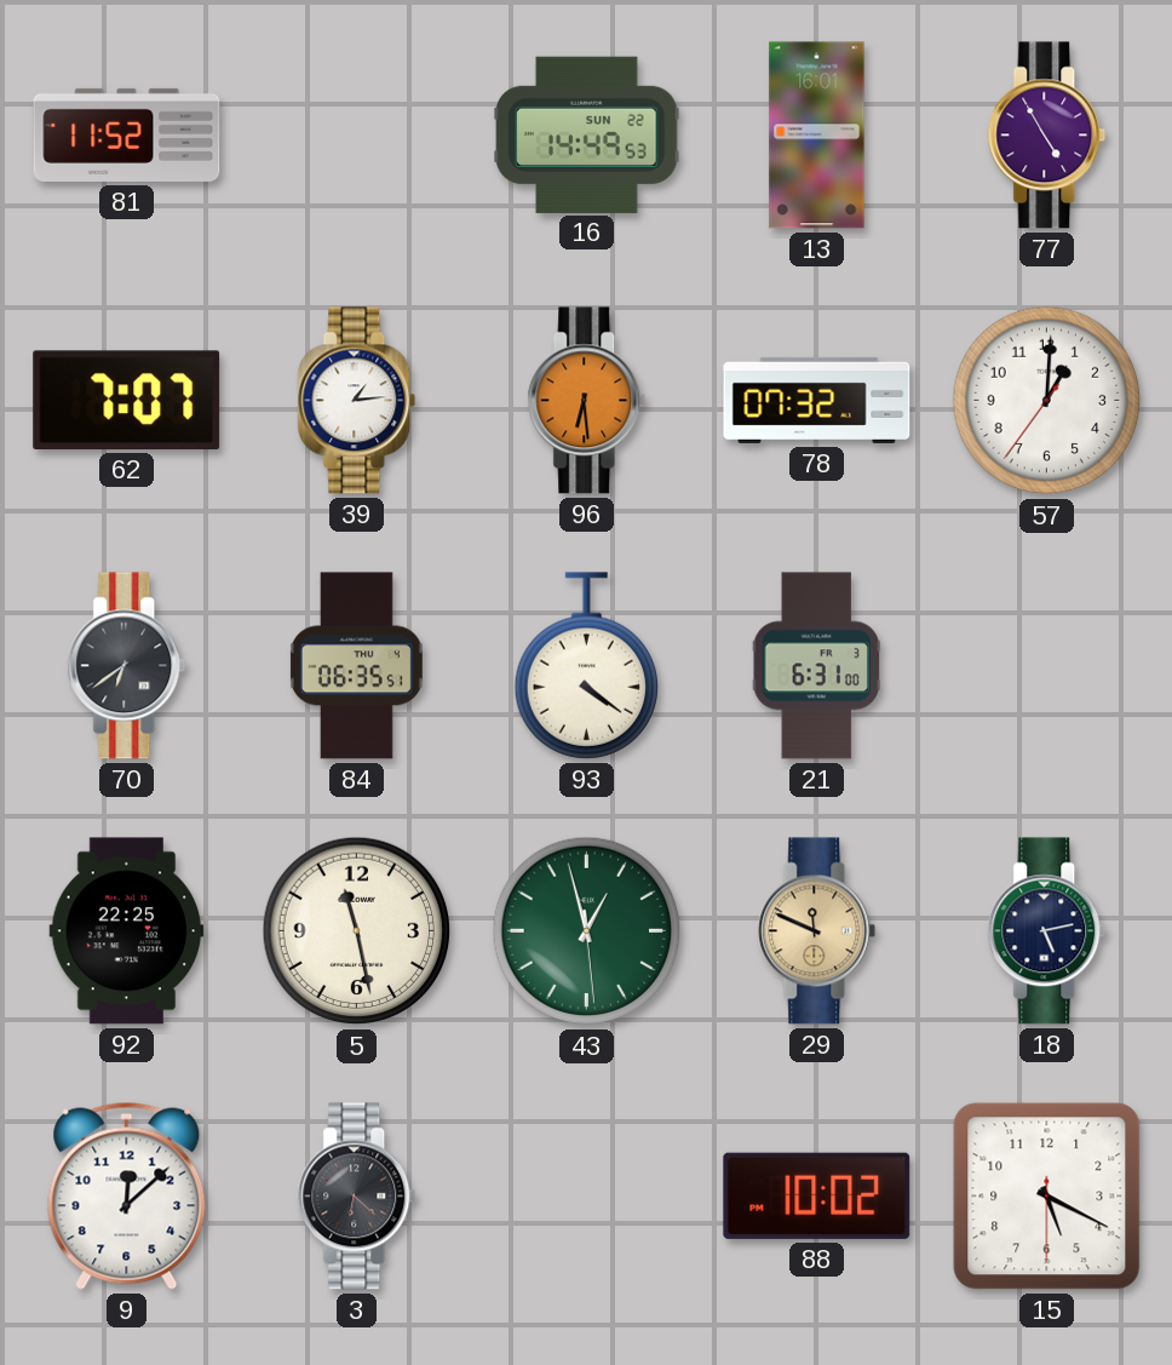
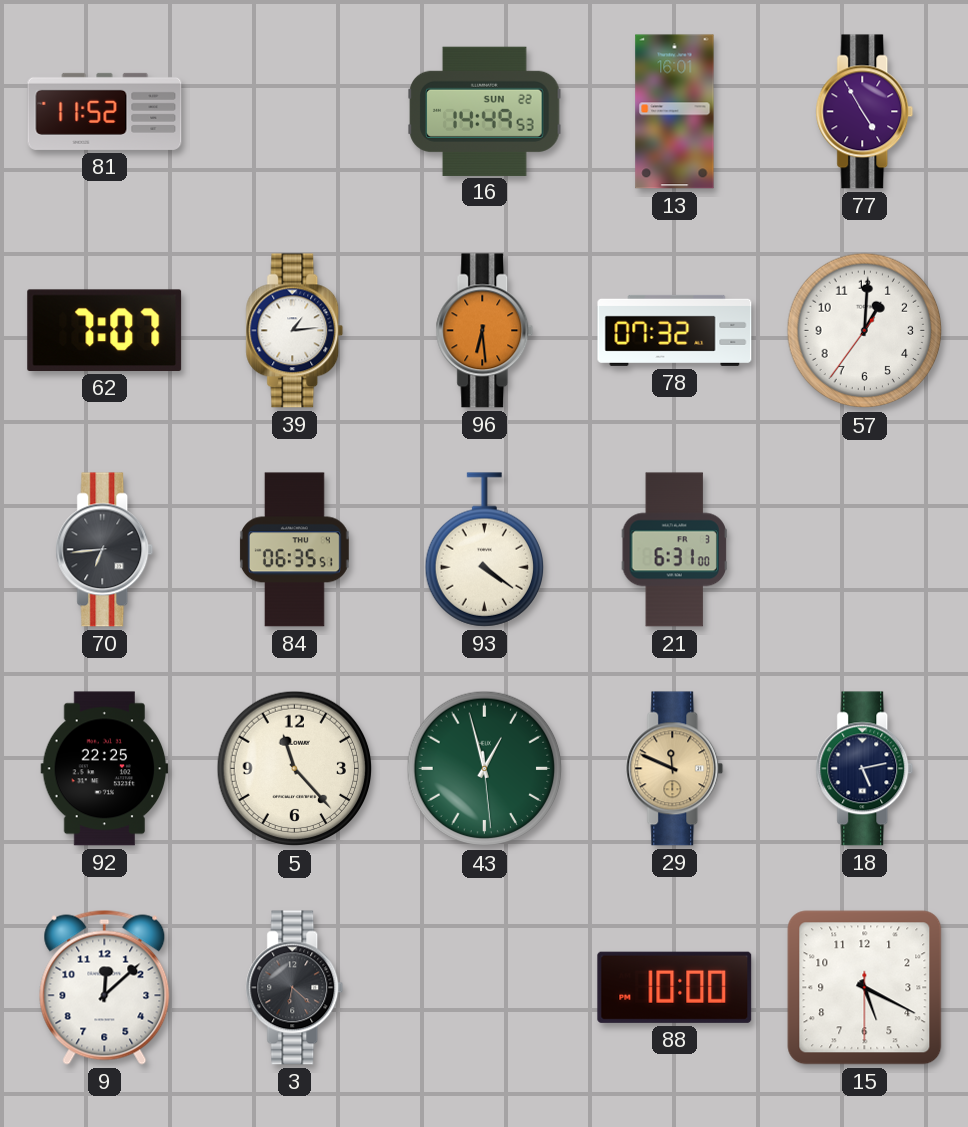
70: 6:39 -> 6:44
5: 11:28 -> 11:23
88: 10:02 -> 10:00
